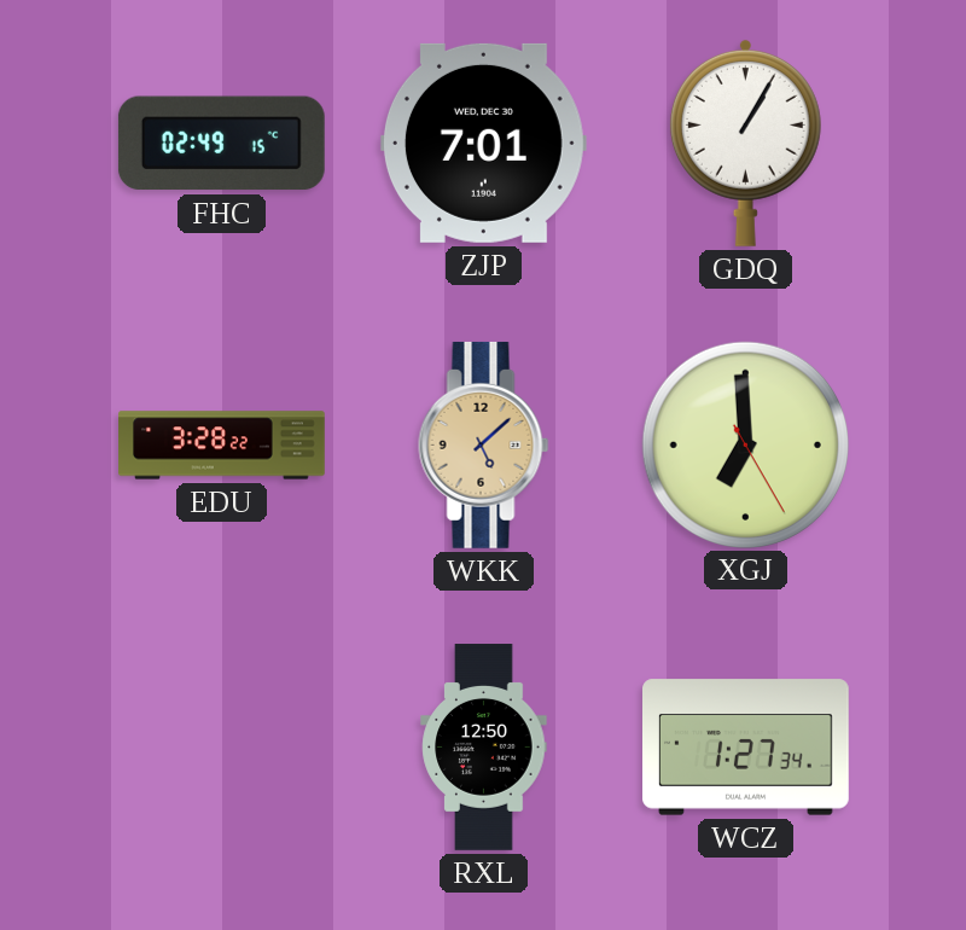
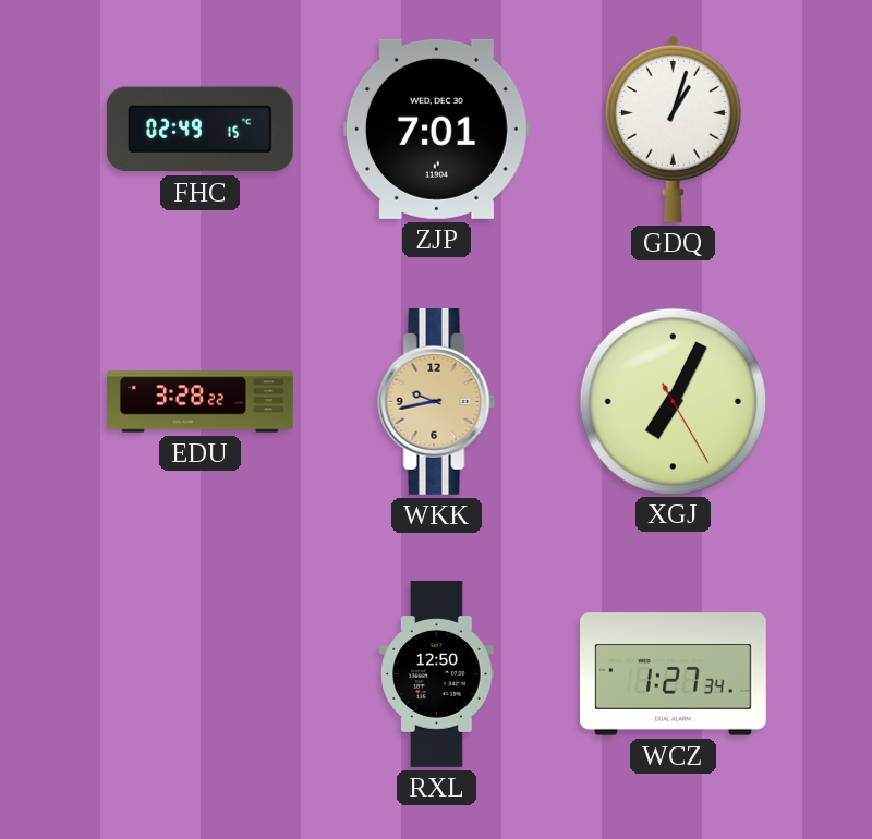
GDQ: 1:05 -> 1:03
WKK: 5:08 -> 9:43
XGJ: 6:59 -> 7:04
